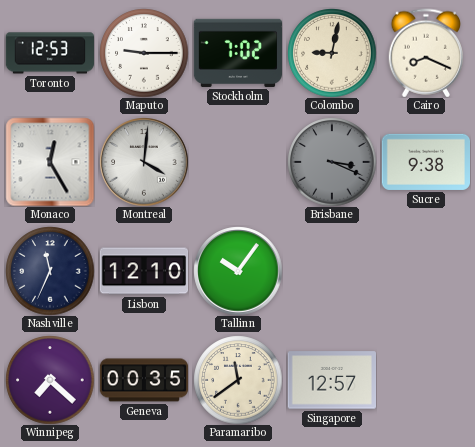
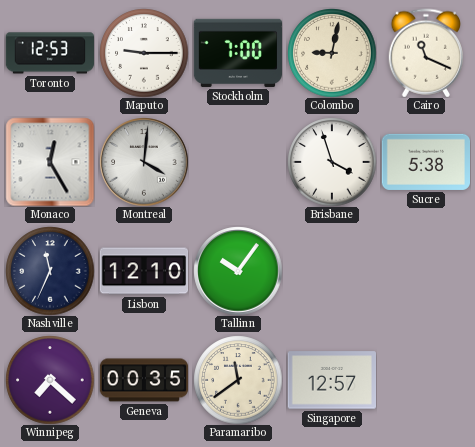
Stockholm: 7:02 -> 7:00
Cairo: 8:19 -> 11:19
Brisbane: 3:19 -> 3:57
Brisbane dial: grey -> white
Sucre: 9:38 -> 5:38
